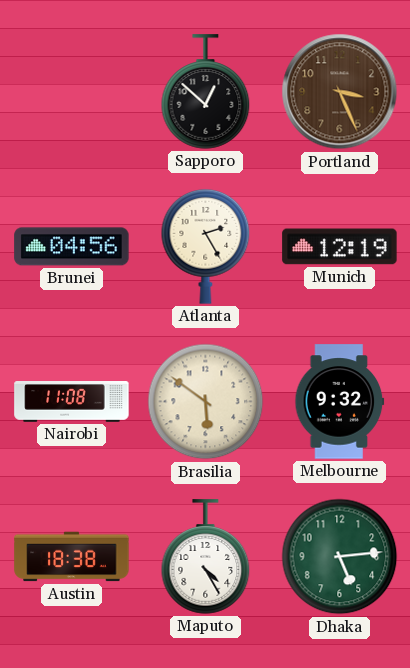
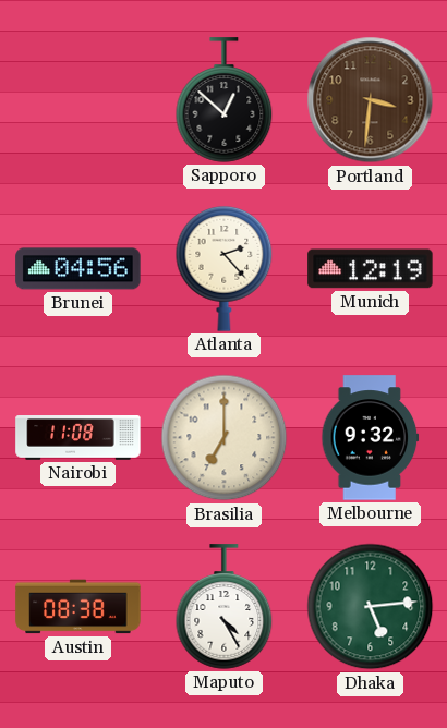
Portland: 3:26 -> 3:31
Atlanta: 2:25 -> 2:23
Brasilia: 5:51 -> 7:00
Austin: 18:38 -> 08:38
